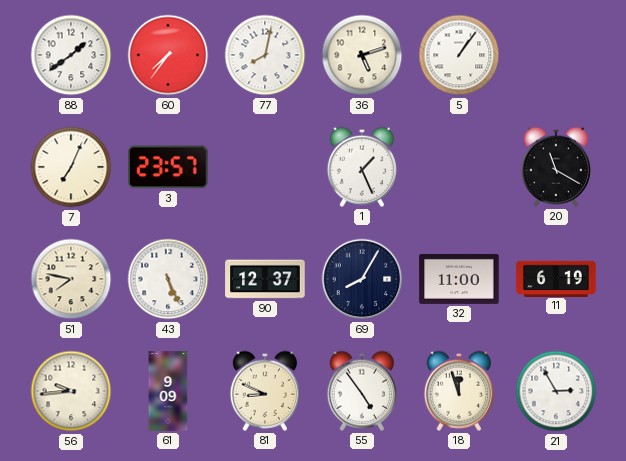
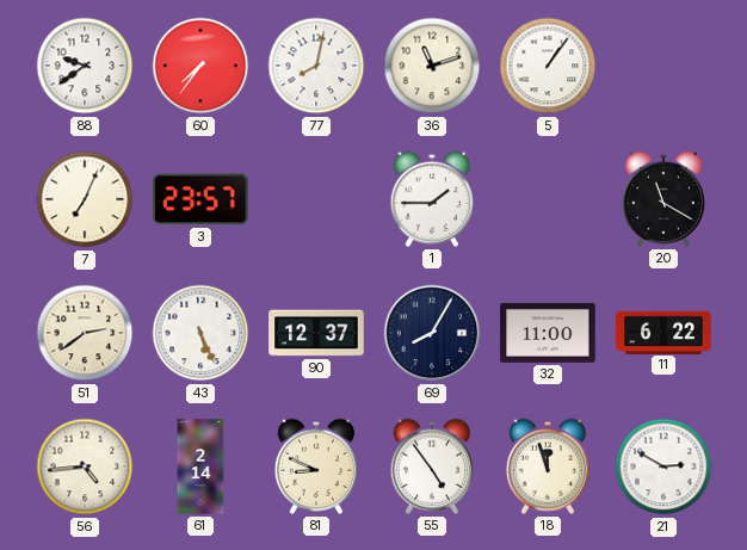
88: 1:39 -> 9:39
36: 5:12 -> 11:12
1: 1:26 -> 1:45
51: 7:47 -> 2:39
11: 6:19 -> 6:22
56: 9:44 -> 4:44
61: 9:09 -> 2:14
21: 2:55 -> 2:50
